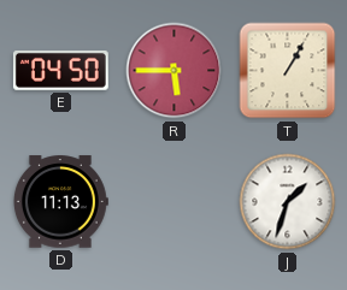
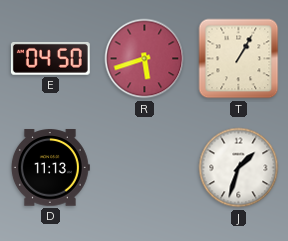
R: 5:45 -> 5:42
